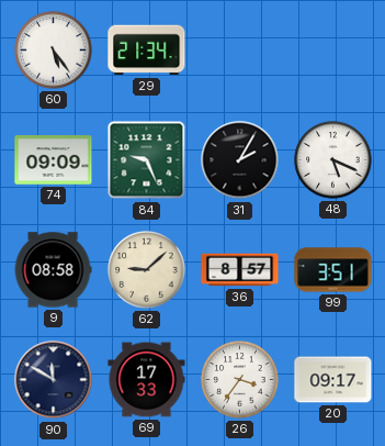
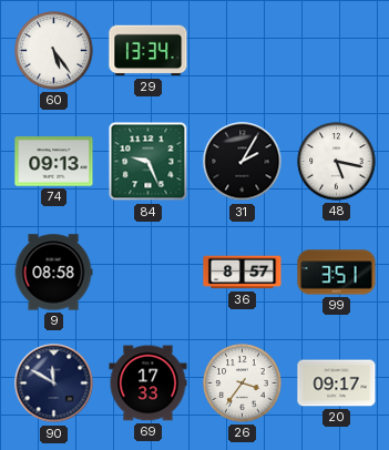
29: 21:34 -> 13:34
74: 09:09 -> 09:13
48: 5:19 -> 5:17
62: 9:08 -> none
